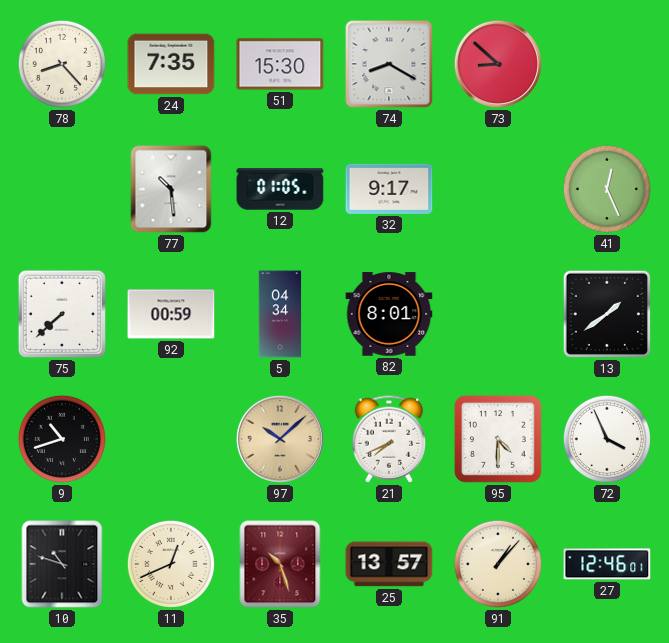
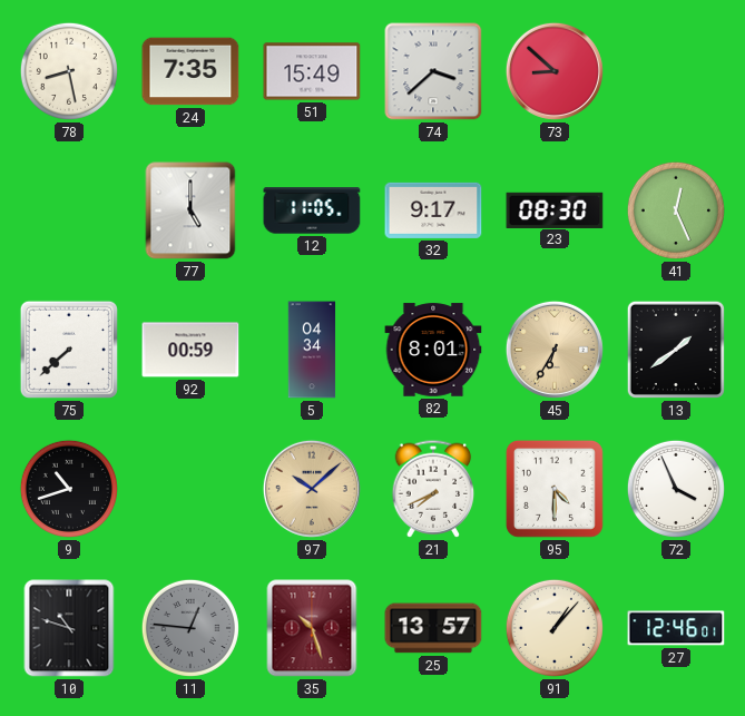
78: 8:23 -> 8:28
51: 15:30 -> 15:49
74: 8:20 -> 3:38
77: 10:29 -> 5:00
12: 01:05 -> 11:05
23: none -> 08:30
45: none -> 6:35
11: 12:41 -> 12:46
11 dial: cream -> grey
